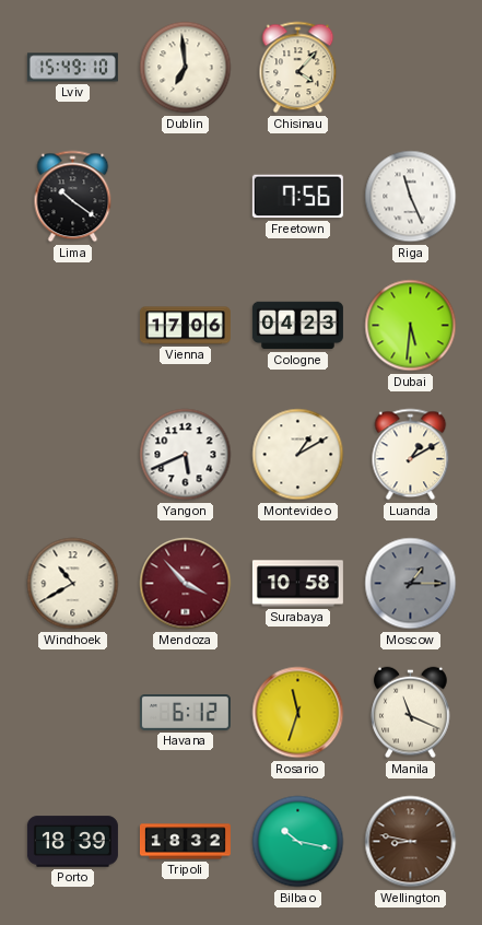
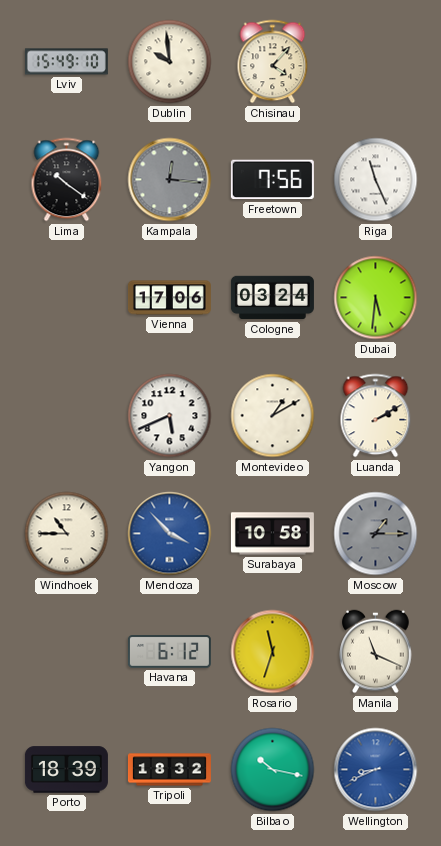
Dublin: 6:59 -> 9:59
Kampala: none -> 12:16
Cologne: 04:23 -> 03:24
Luanda: 1:10 -> 2:10
Windhoek: 10:40 -> 10:45
Mendoza dial: burgundy -> blue
Wellington: 8:47 -> 8:41
Wellington dial: brown -> blue
